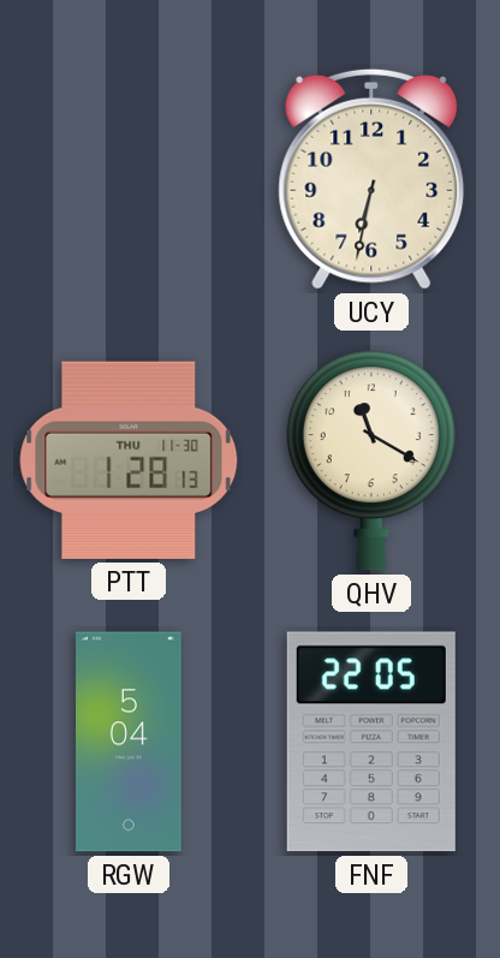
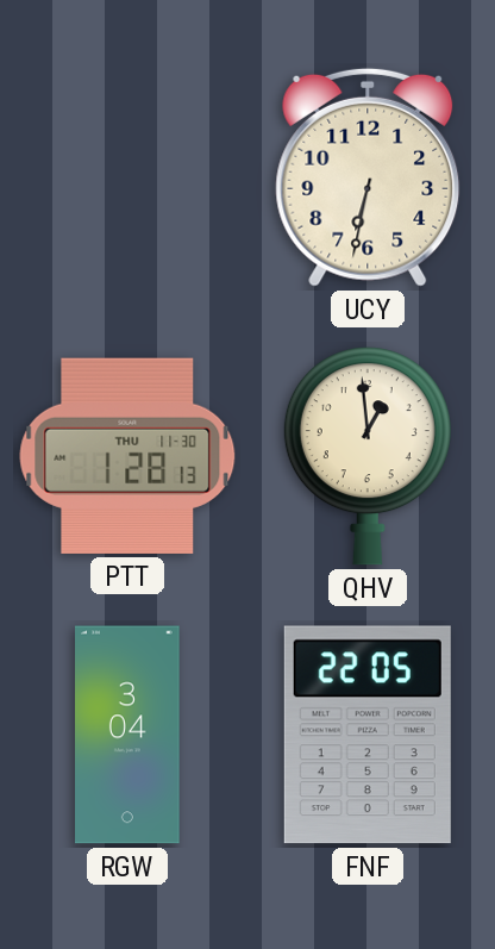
QHV: 11:20 -> 12:59
RGW: 5:04 -> 3:04
